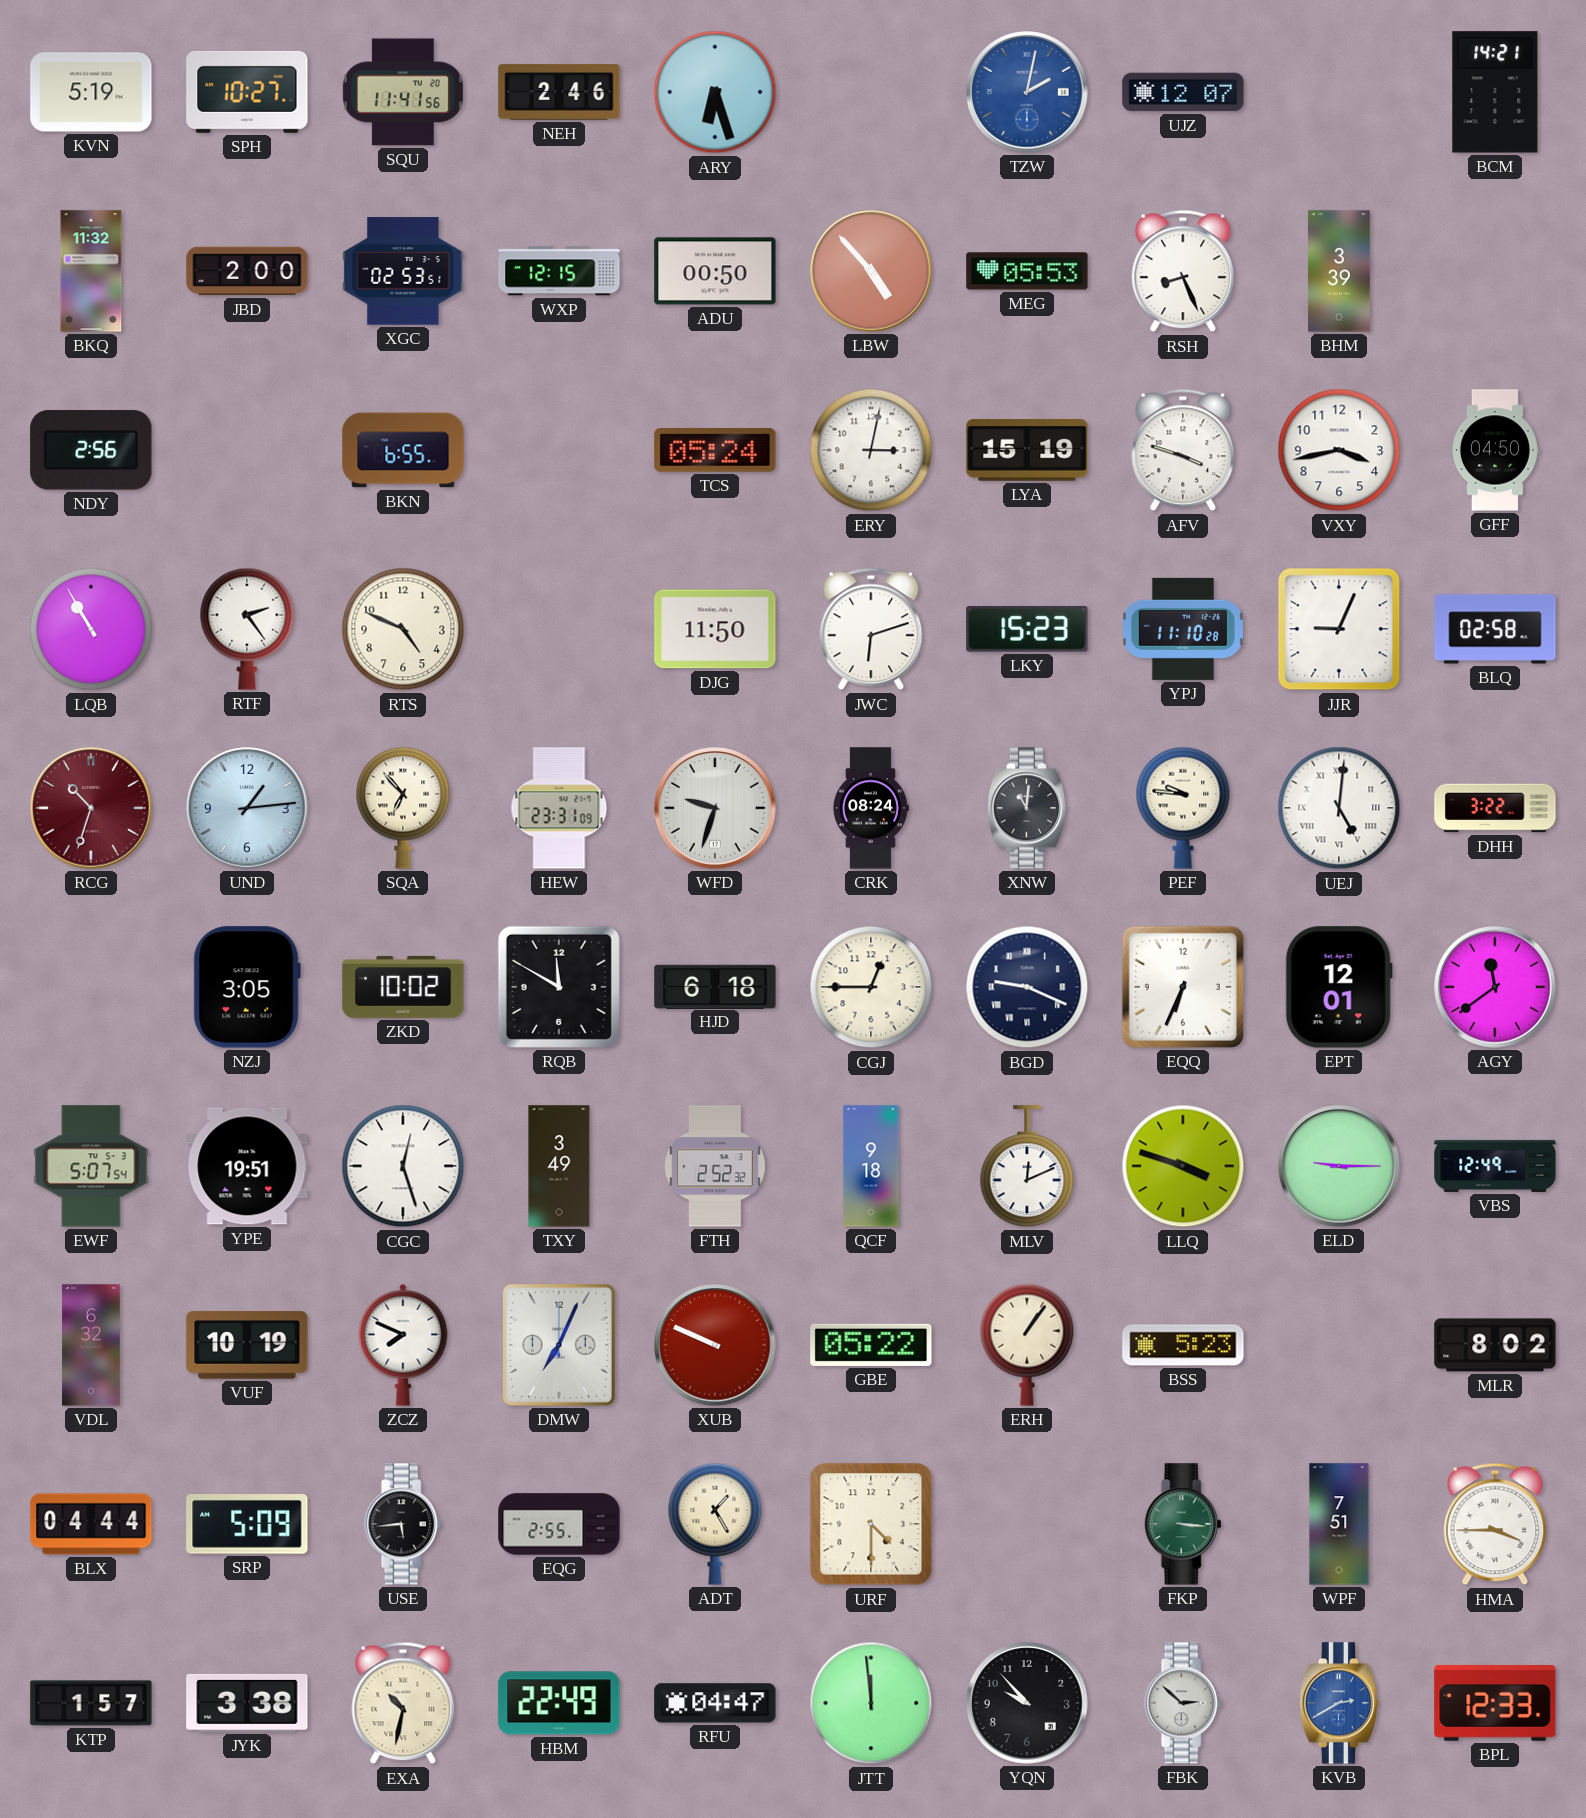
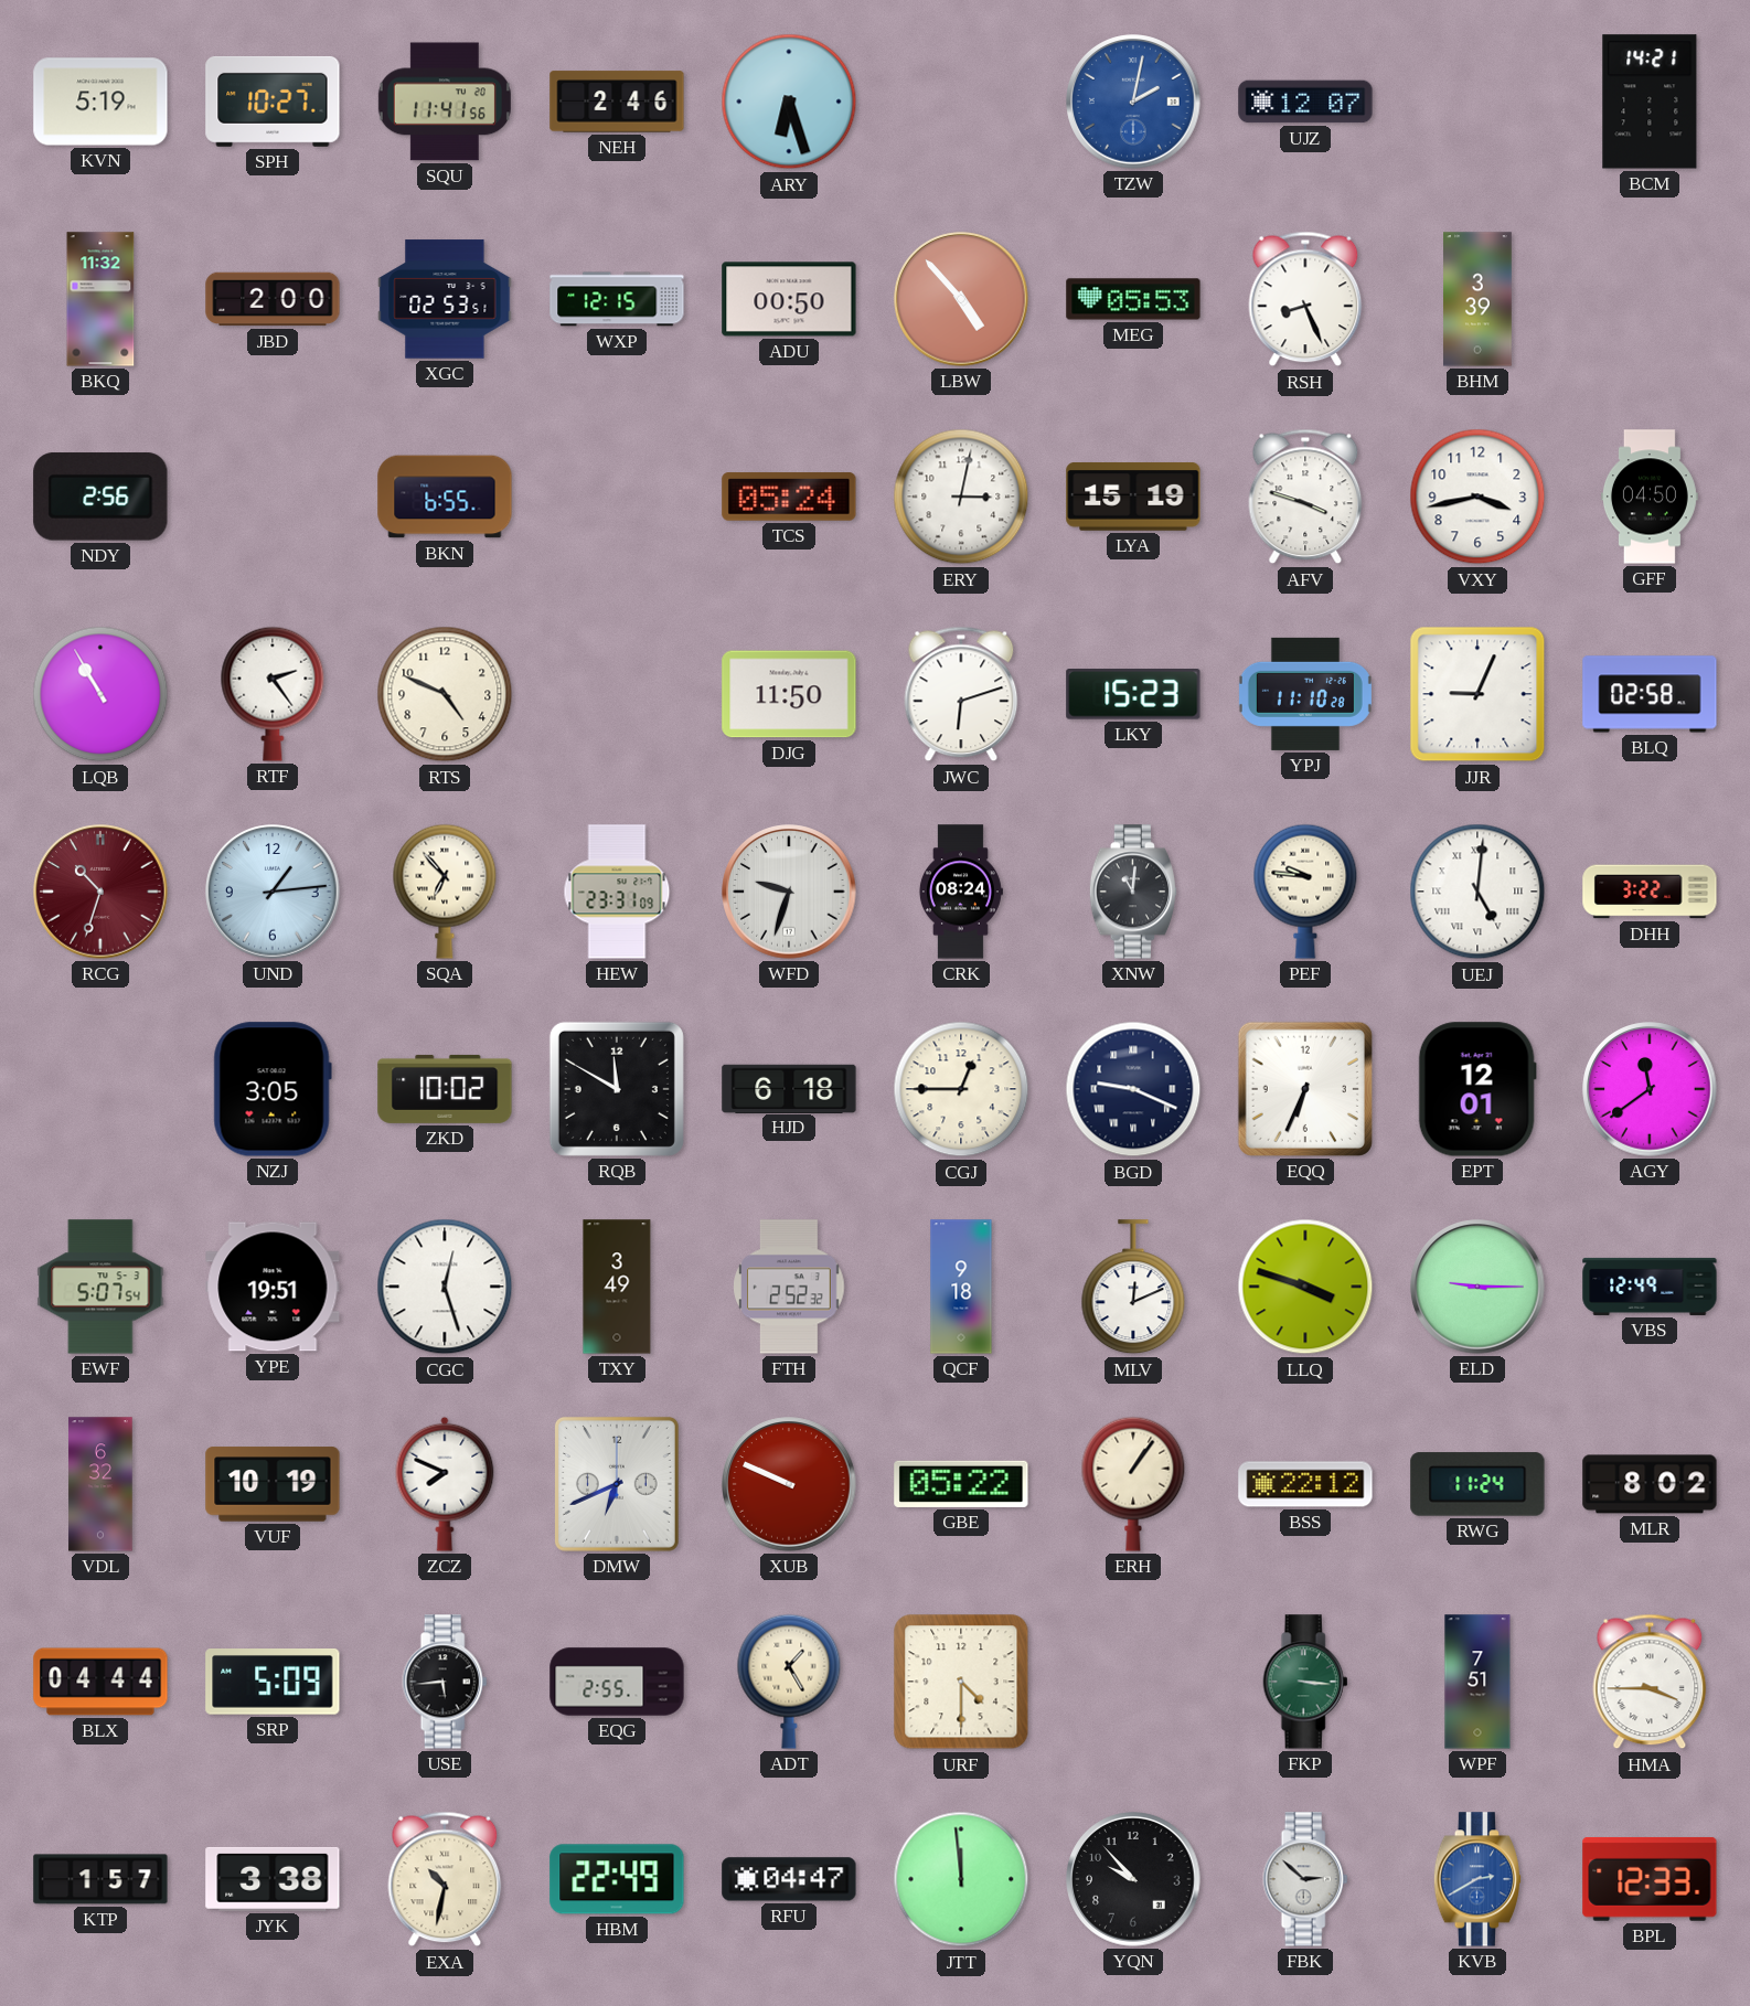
DMW: 7:04 -> 6:41
BSS: 5:23 -> 22:12
RWG: none -> 11:24
